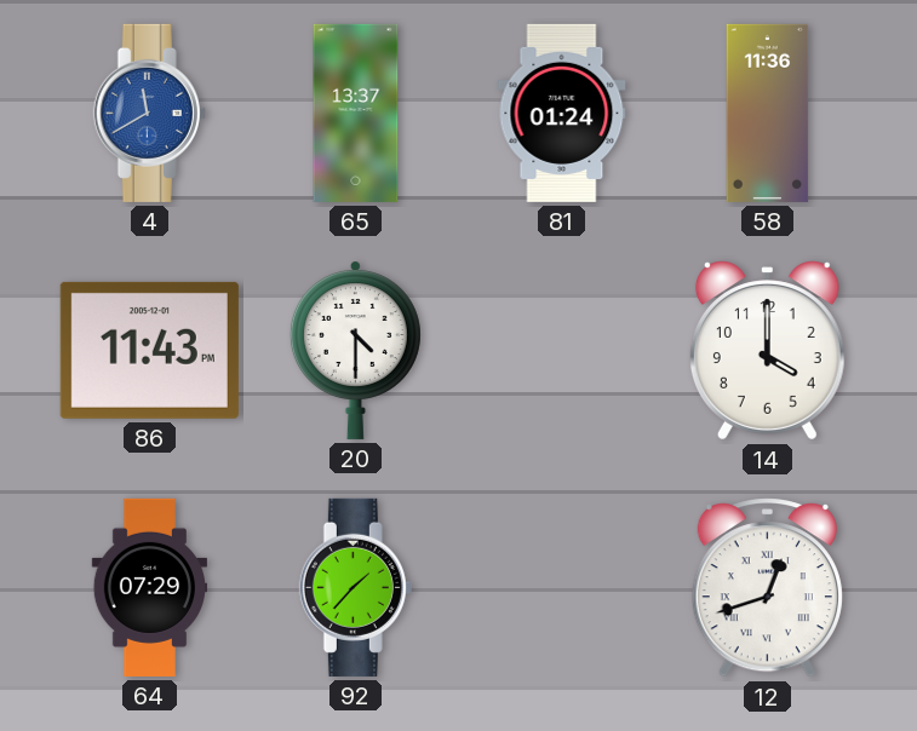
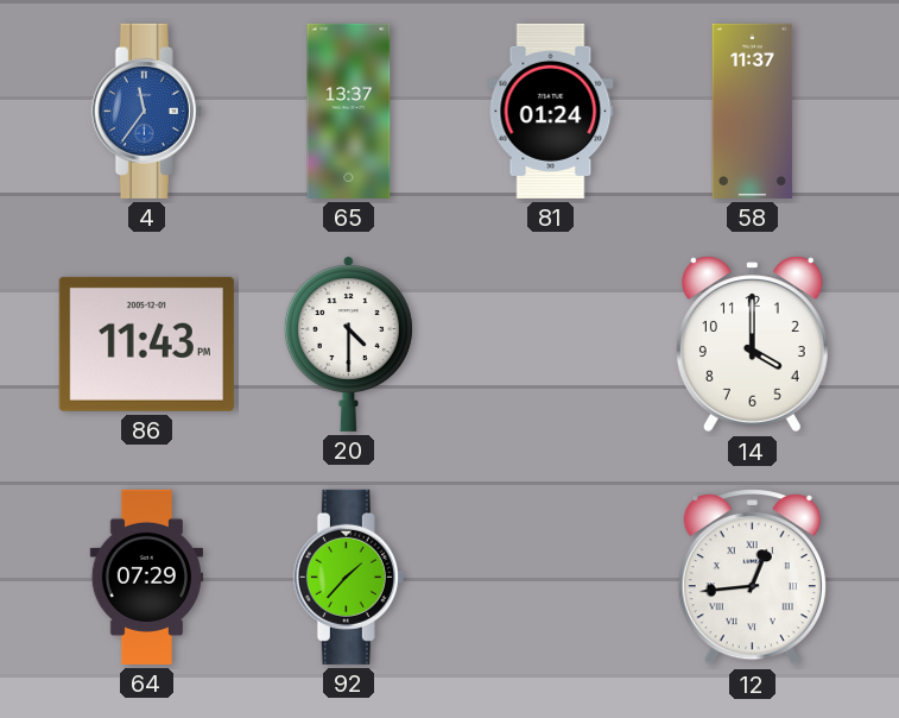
4: 11:40 -> 11:36
58: 11:36 -> 11:37
12: 12:42 -> 12:44
